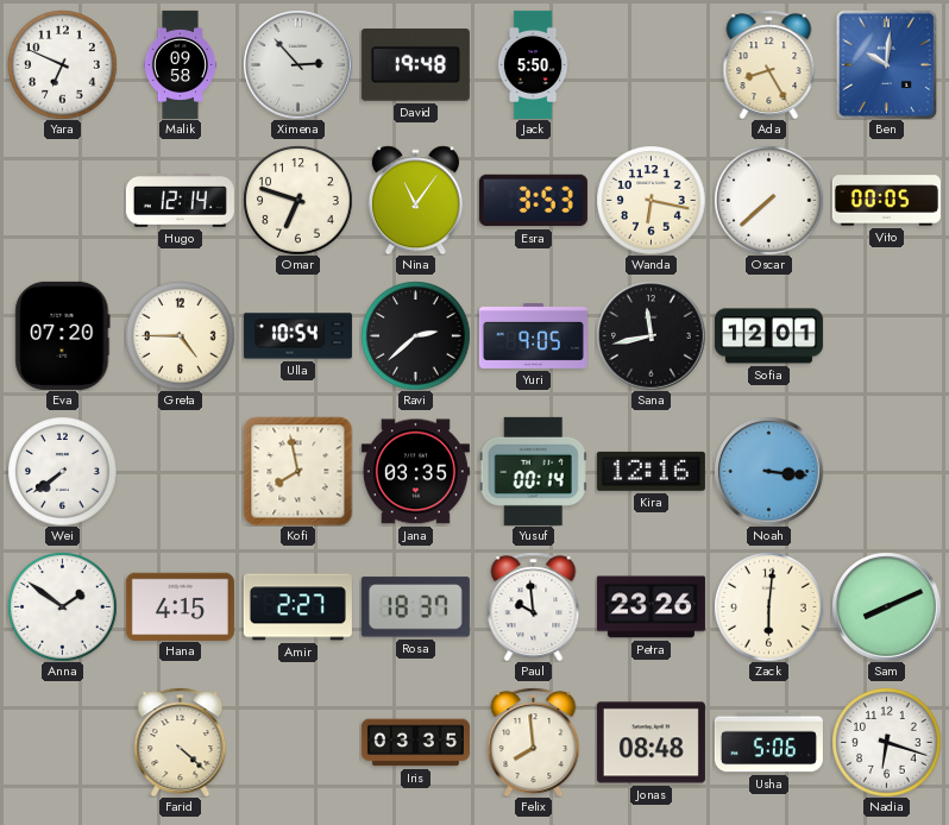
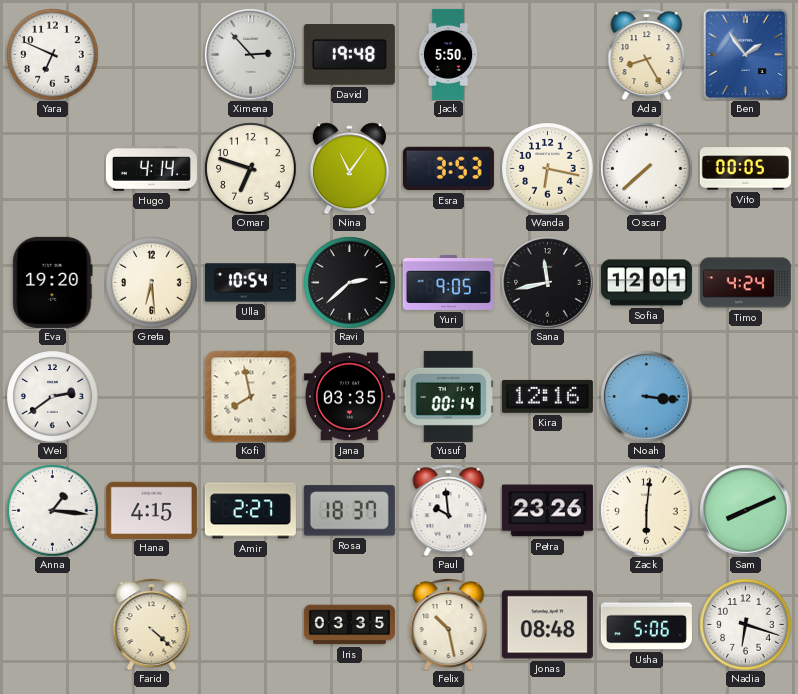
Malik: 09:58 -> none
Ben: 10:01 -> 1:54
Hugo: 12:14 -> 4:14
Eva: 07:20 -> 19:20
Greta: 4:45 -> 6:29
Timo: none -> 4:24
Wei: 7:39 -> 2:39
Anna: 1:51 -> 1:16
Felix: 7:59 -> 10:28
